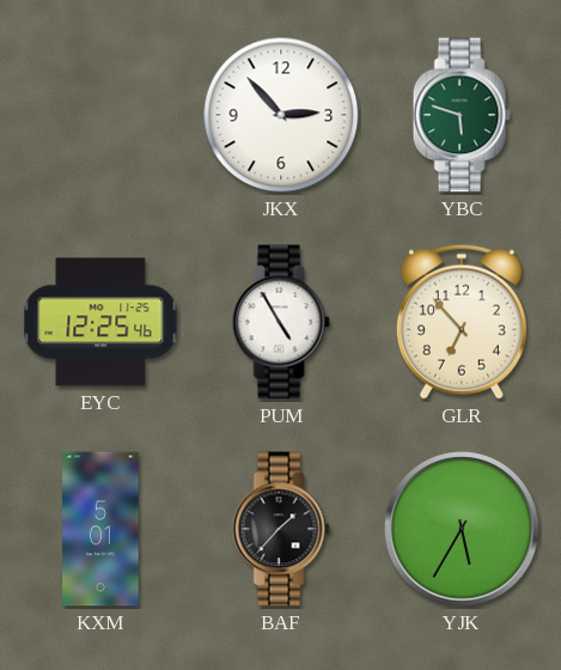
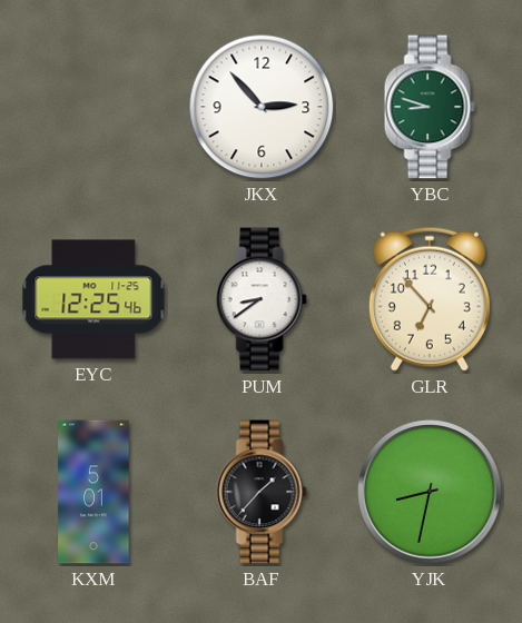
YBC: 5:48 -> 8:48
PUM: 4:55 -> 8:39
YJK: 5:35 -> 8:32
